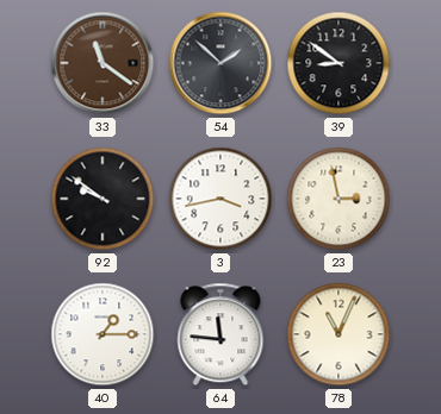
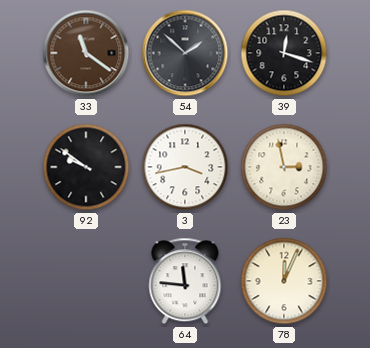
39: 8:51 -> 12:18
40: 1:15 -> none
78: 11:04 -> 12:04
